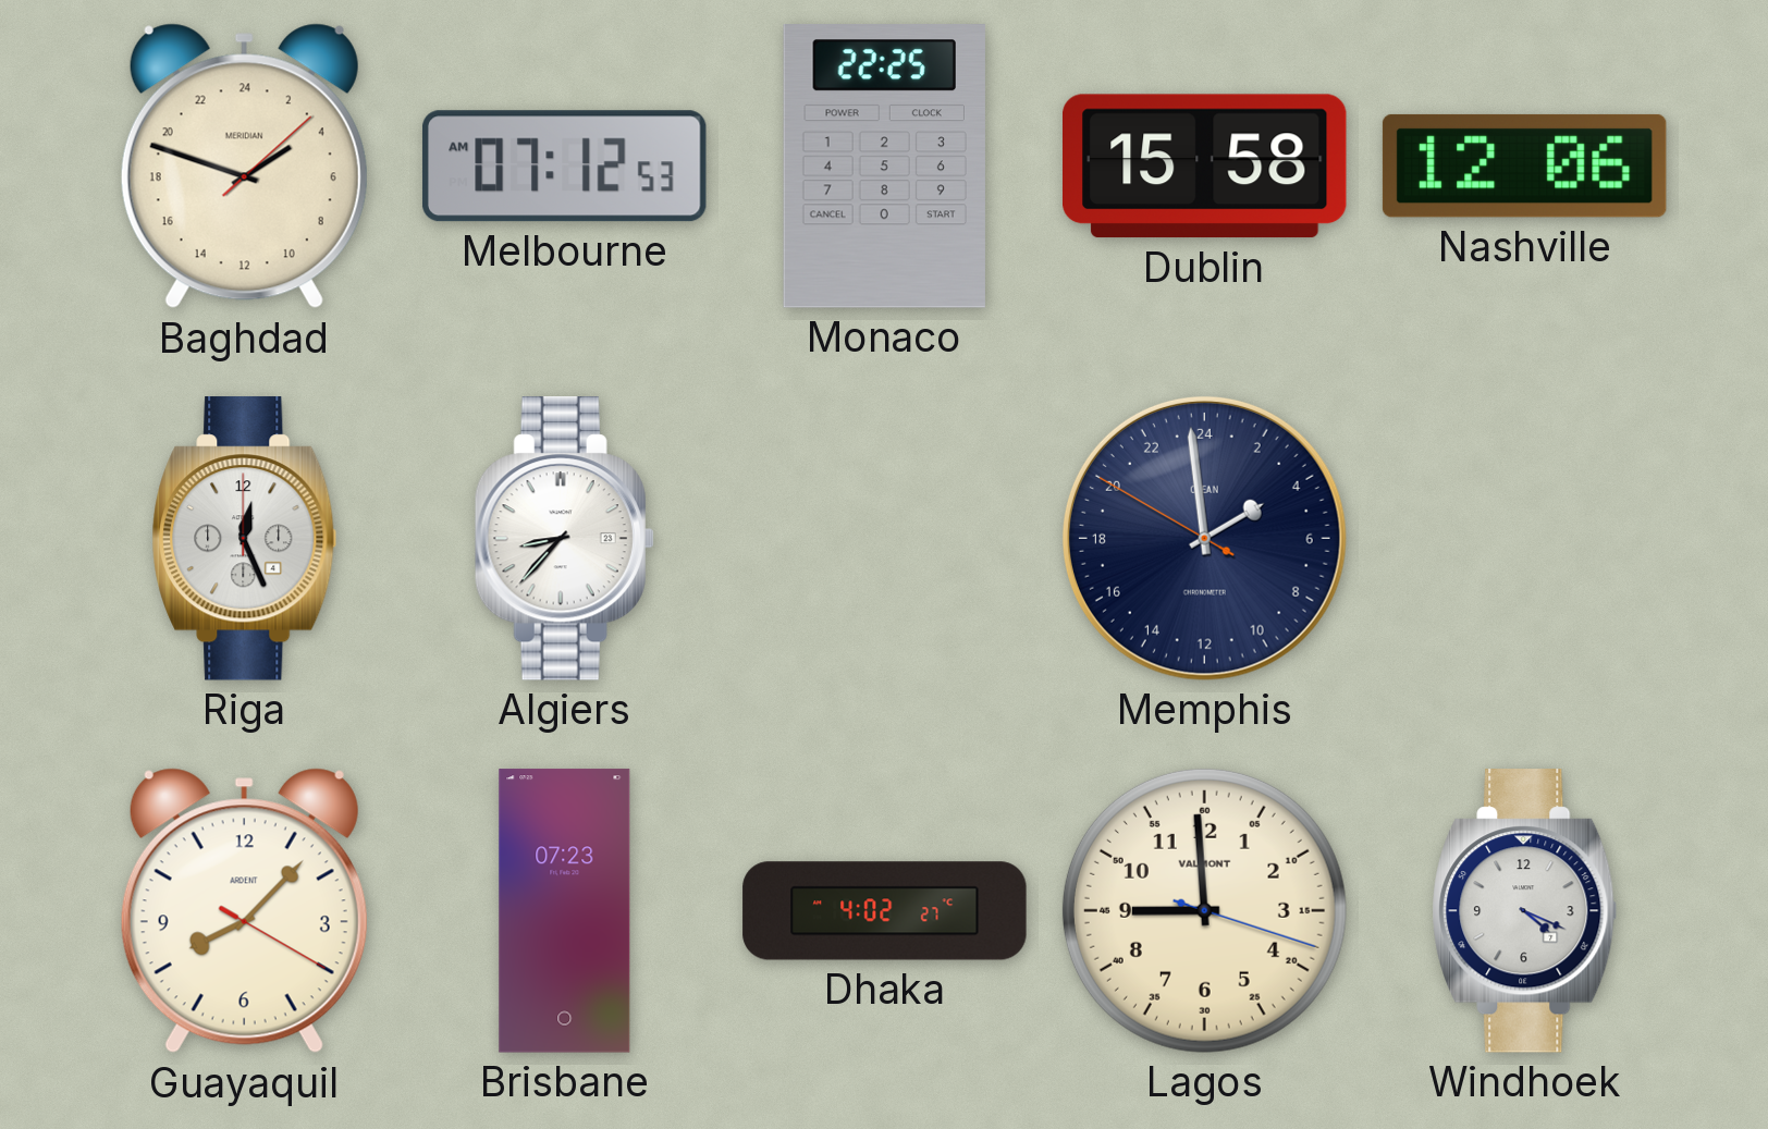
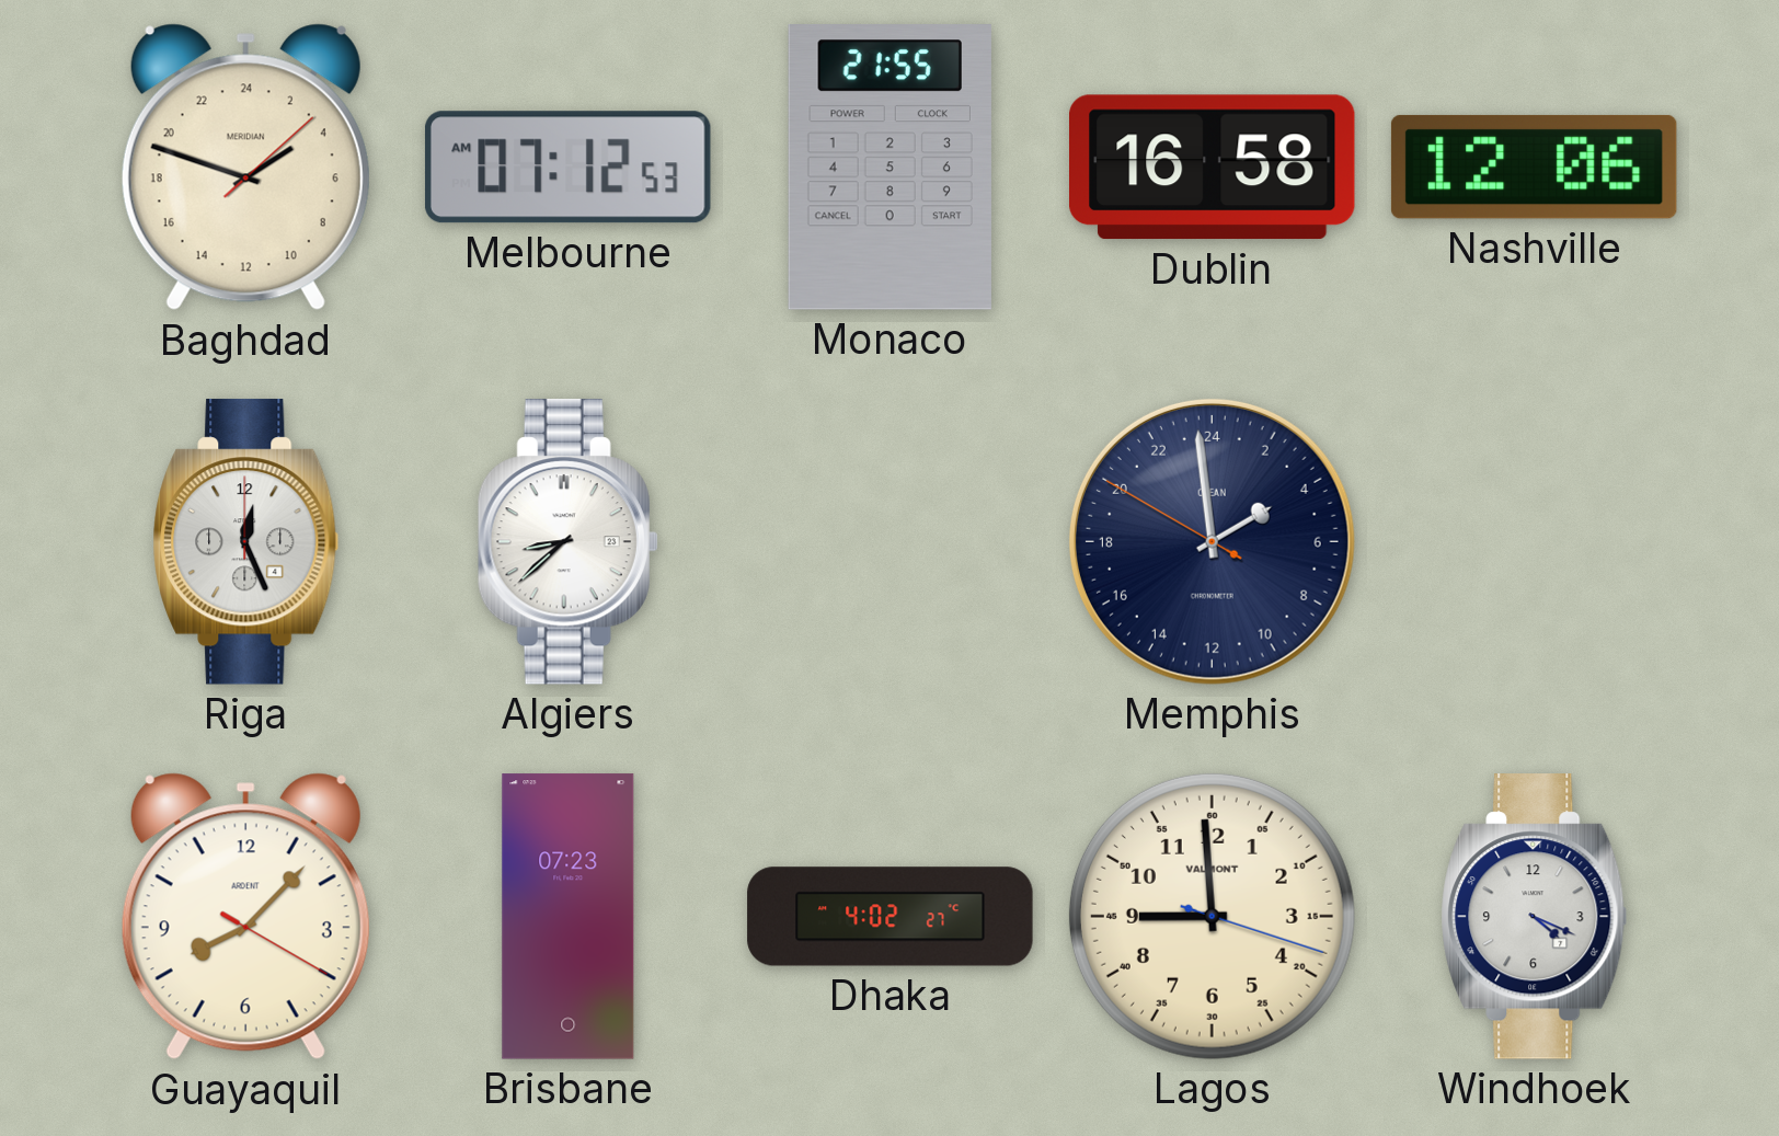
Monaco: 22:25 -> 21:55
Dublin: 15:58 -> 16:58
Algiers: 8:37 -> 8:38
